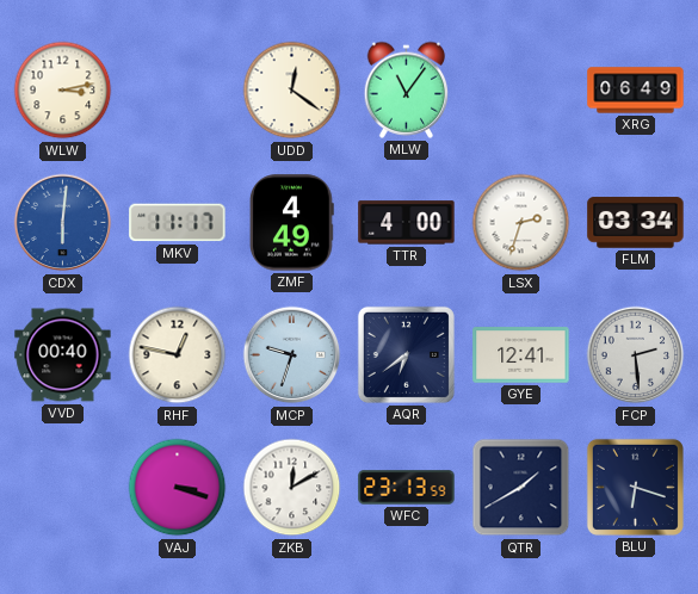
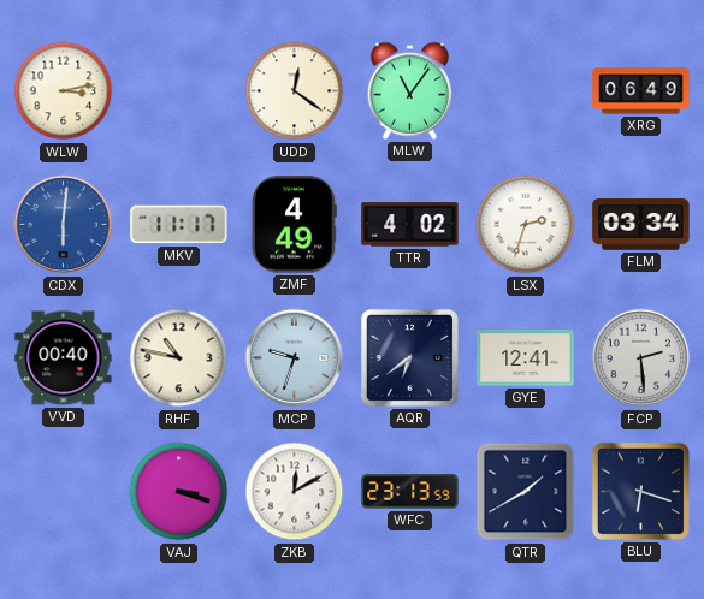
TTR: 4:00 -> 4:02
RHF: 12:47 -> 10:47
